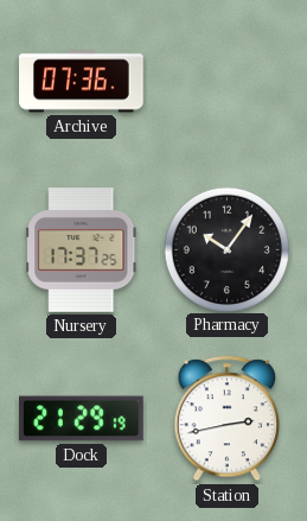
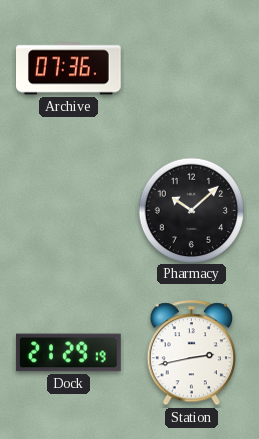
Nursery: 17:37 -> none
Pharmacy: 10:06 -> 10:08
